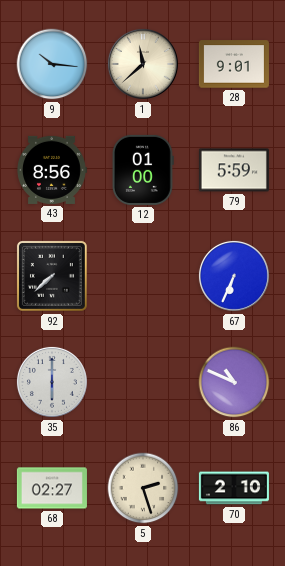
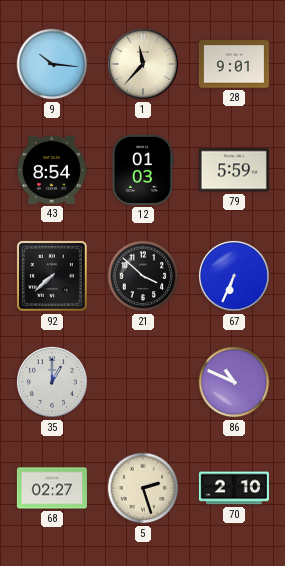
1: 11:38 -> 11:37
43: 8:56 -> 8:54
12: 01:00 -> 01:03
21: none -> 3:52
35: 6:00 -> 1:00
